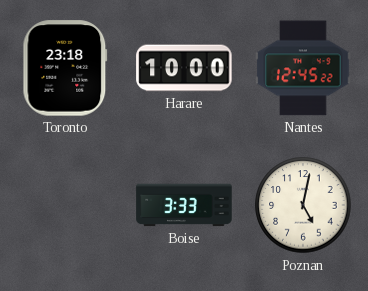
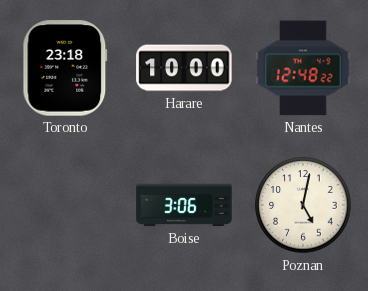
Nantes: 12:45 -> 12:48
Boise: 3:33 -> 3:06
